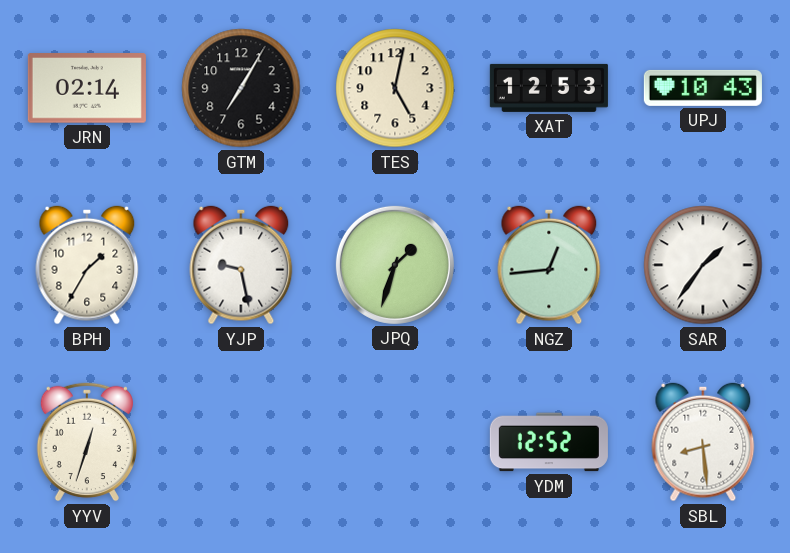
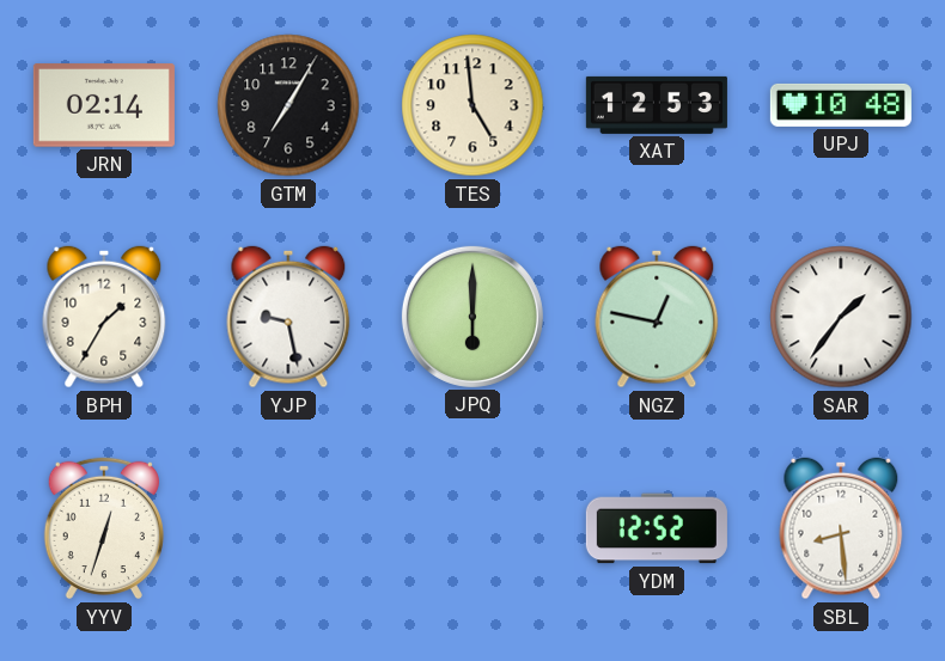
TES: 5:02 -> 4:59
UPJ: 10:43 -> 10:48
JPQ: 1:33 -> 6:00
NGZ: 12:44 -> 12:47
